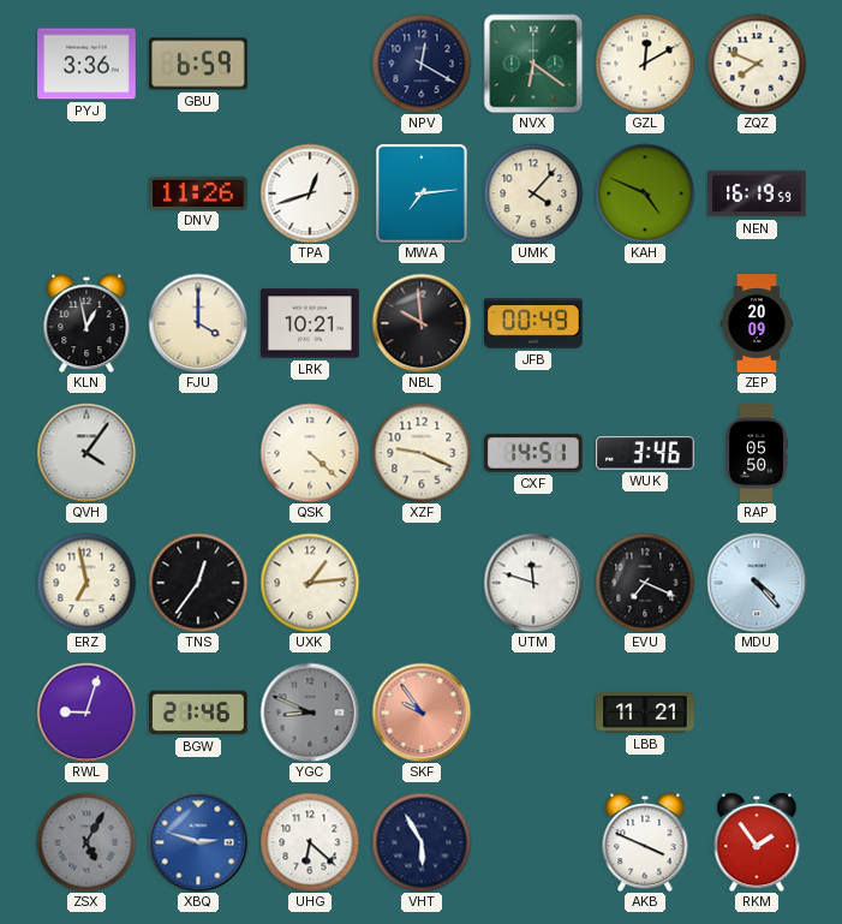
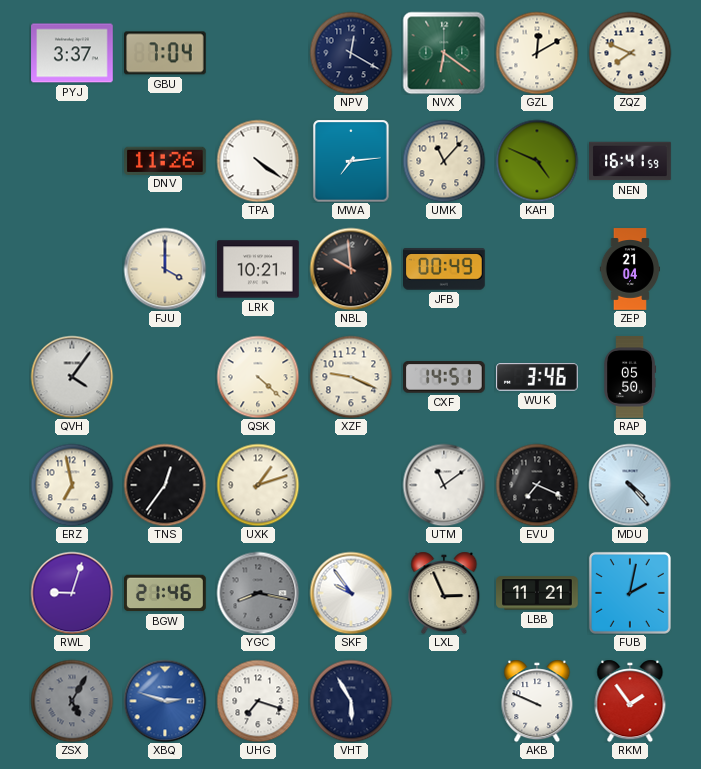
PYJ: 3:36 -> 3:37
GBU: 6:59 -> 7:04
TPA: 12:42 -> 4:21
UMK: 4:07 -> 11:07
NEN: 16:19 -> 16:41
KLN: 12:58 -> none
ZEP: 20:09 -> 21:04
UXK: 1:14 -> 1:12
UTM: 11:48 -> 11:09
YGC: 8:49 -> 8:17
SKF dial: salmon -> white
LXL: none -> 2:56
FUB: none -> 2:02
UHG: 6:22 -> 7:18
AKB: 3:49 -> 9:49
